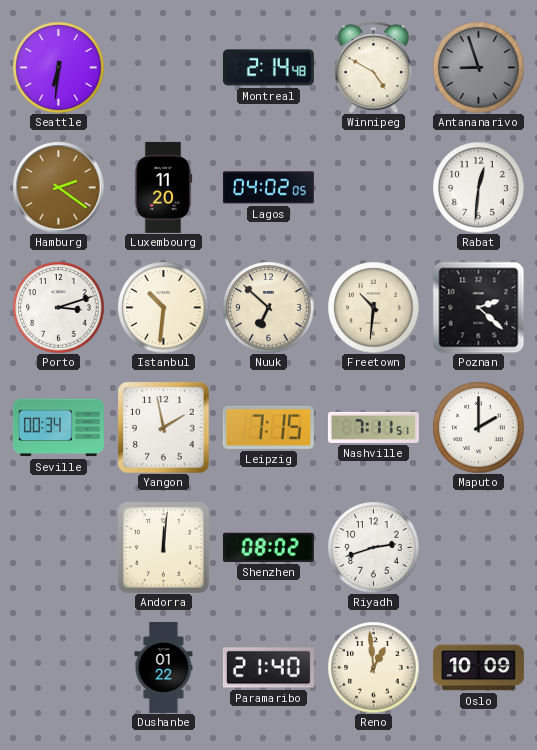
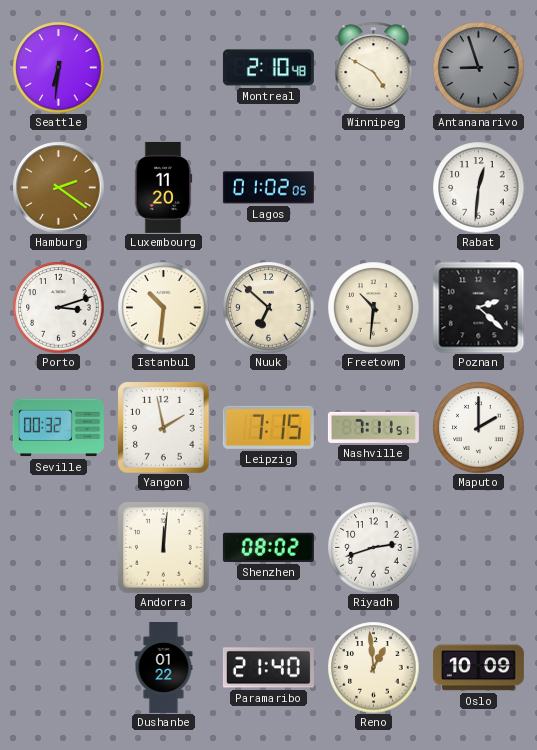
Montreal: 2:14 -> 2:10
Lagos: 04:02 -> 01:02
Seville: 00:34 -> 00:32
